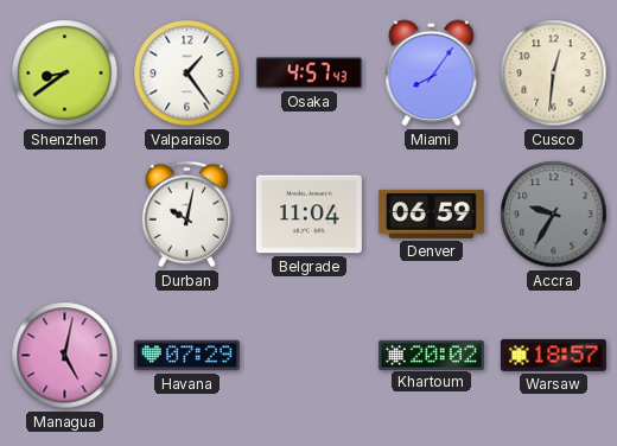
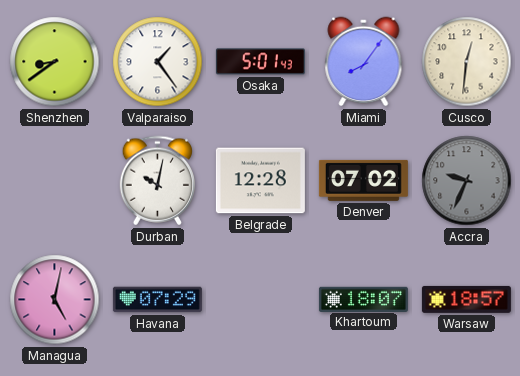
Osaka: 4:57 -> 5:01
Belgrade: 11:04 -> 12:28
Denver: 06:59 -> 07:02
Accra: 9:35 -> 9:34
Khartoum: 20:02 -> 18:07
